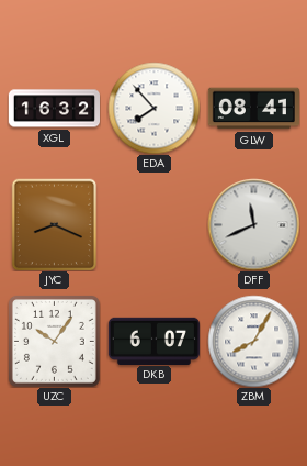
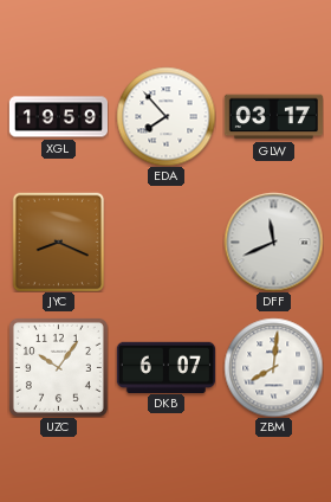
XGL: 16:32 -> 19:59
GLW: 08:41 -> 03:17
ZBM: 8:05 -> 8:01
